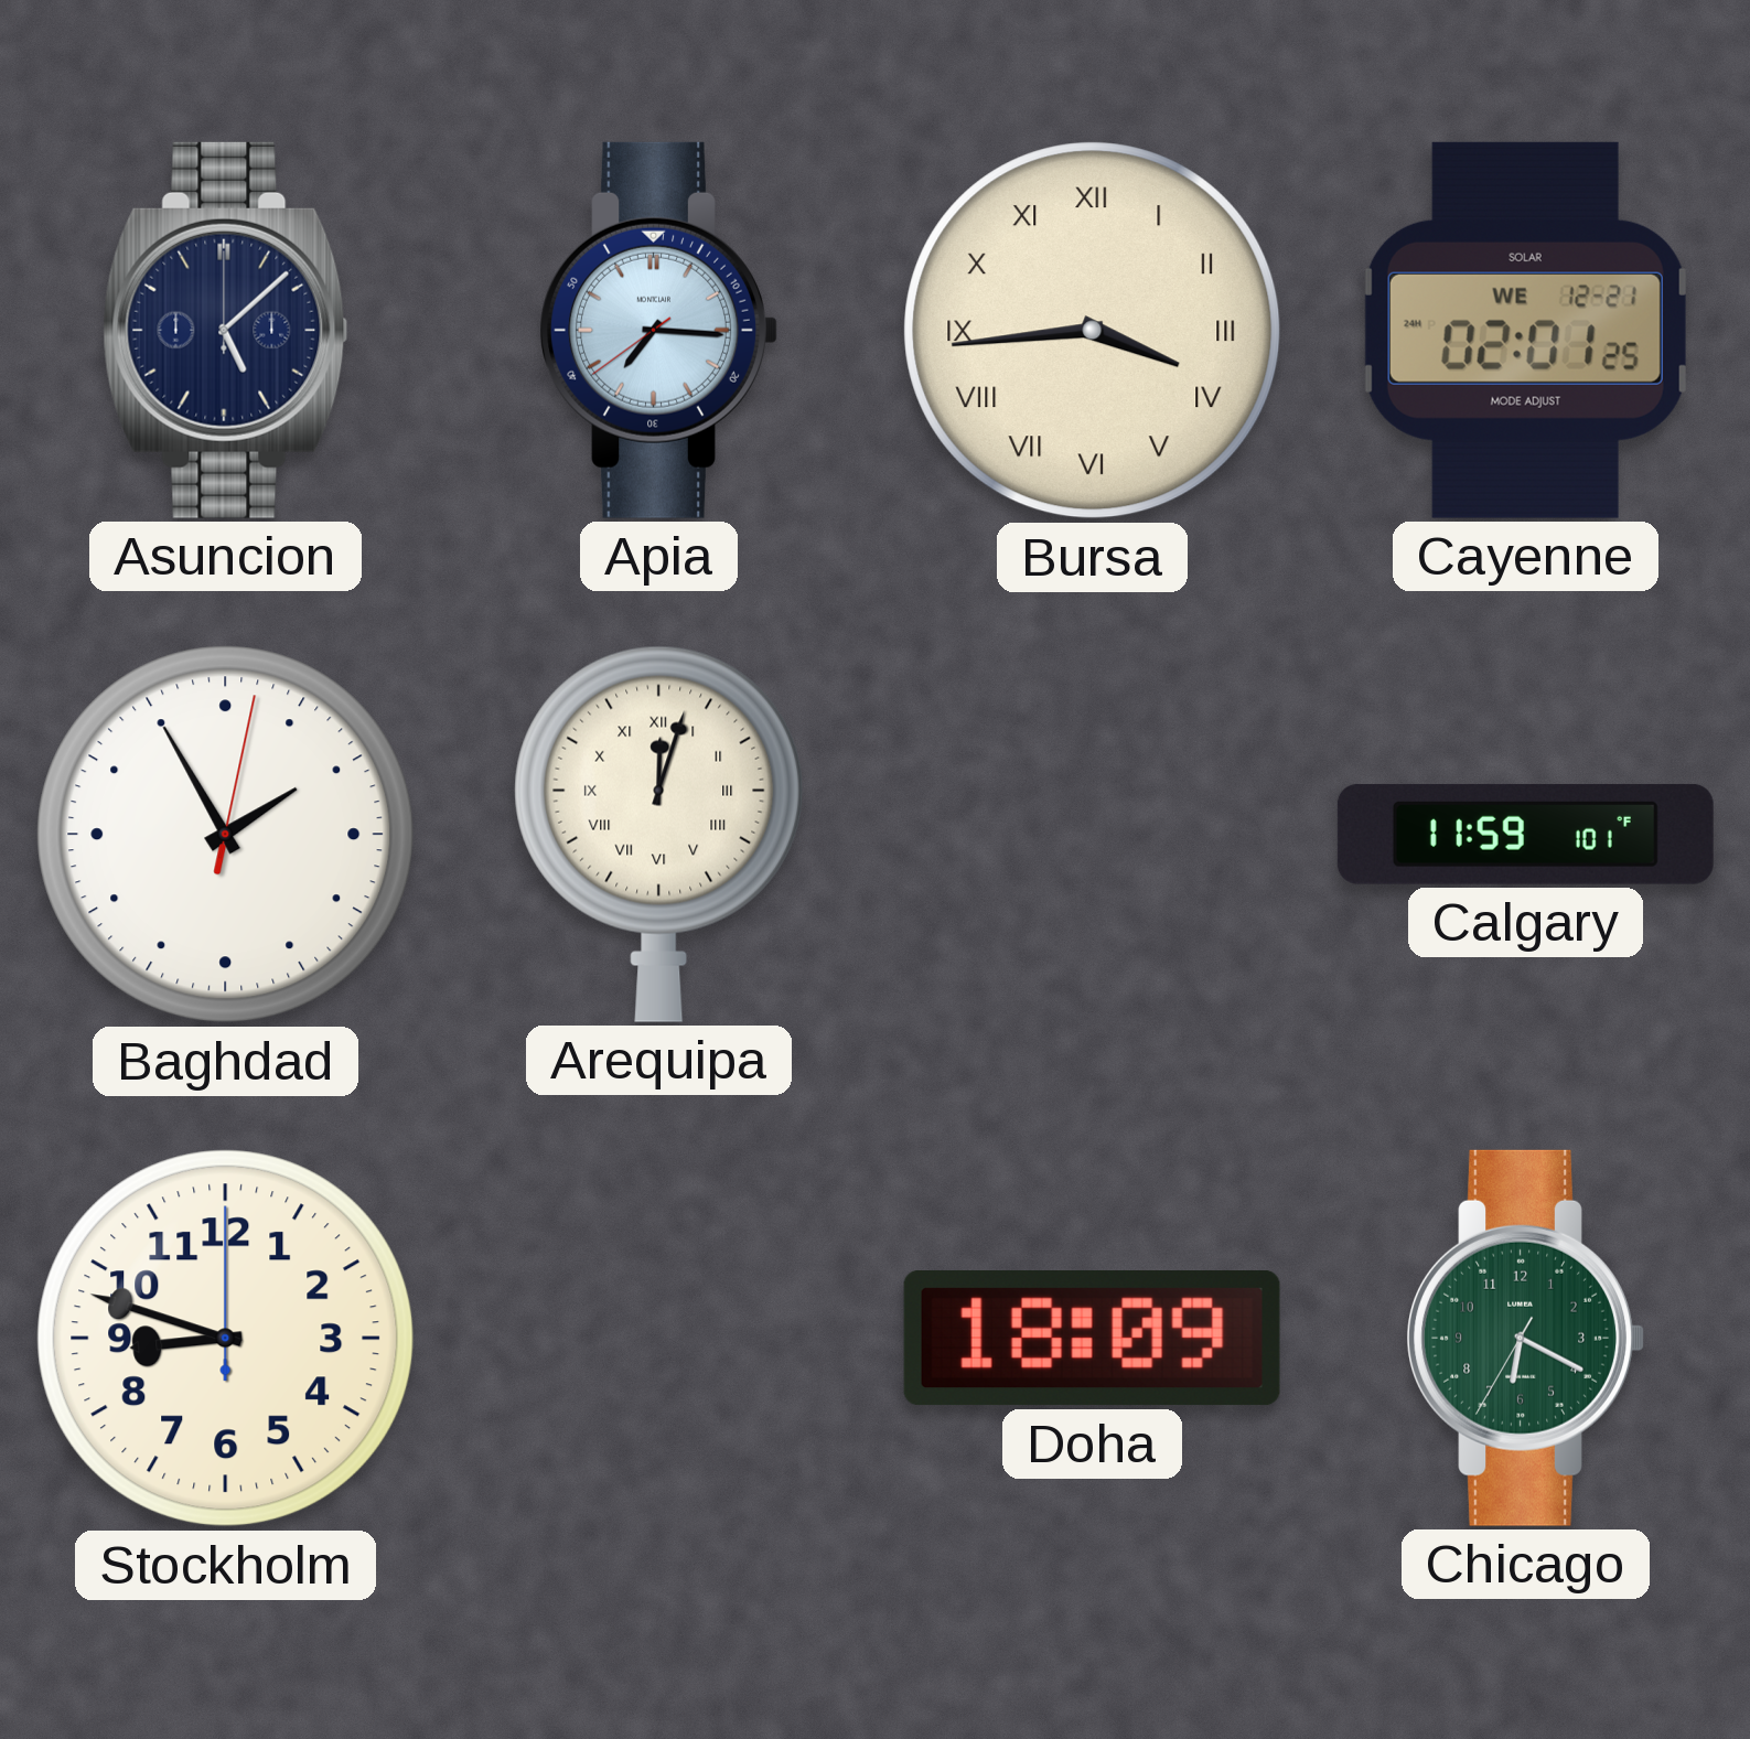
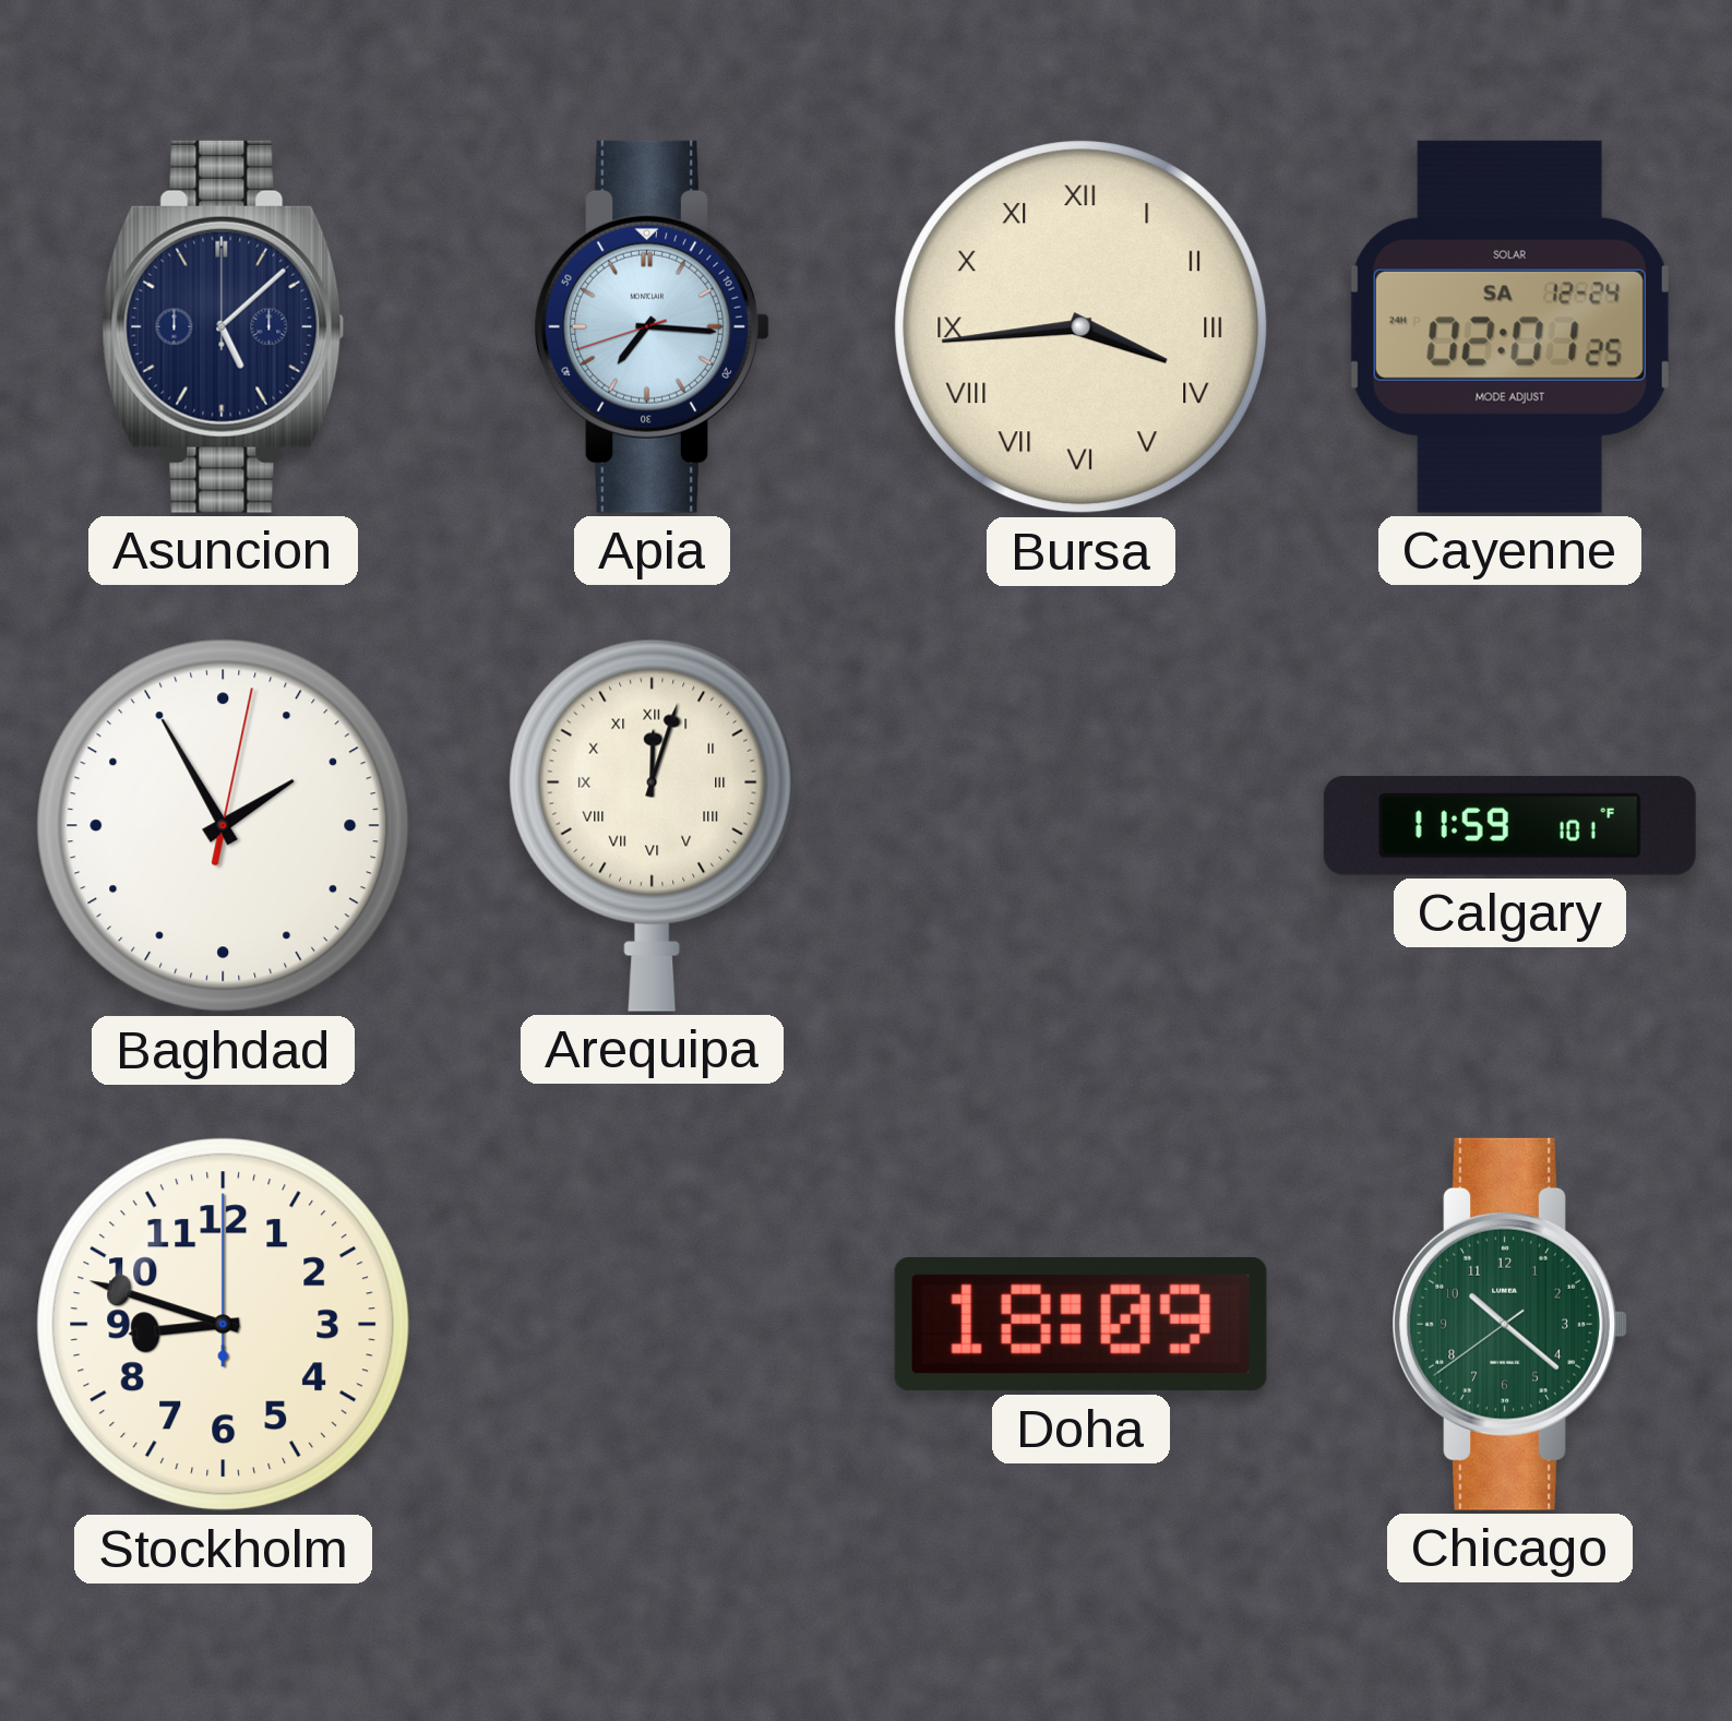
Apia: 7:15:39 -> 7:15:42
Cayenne date: WE 12-21 -> SA 12-24
Chicago: 6:19 -> 10:21
